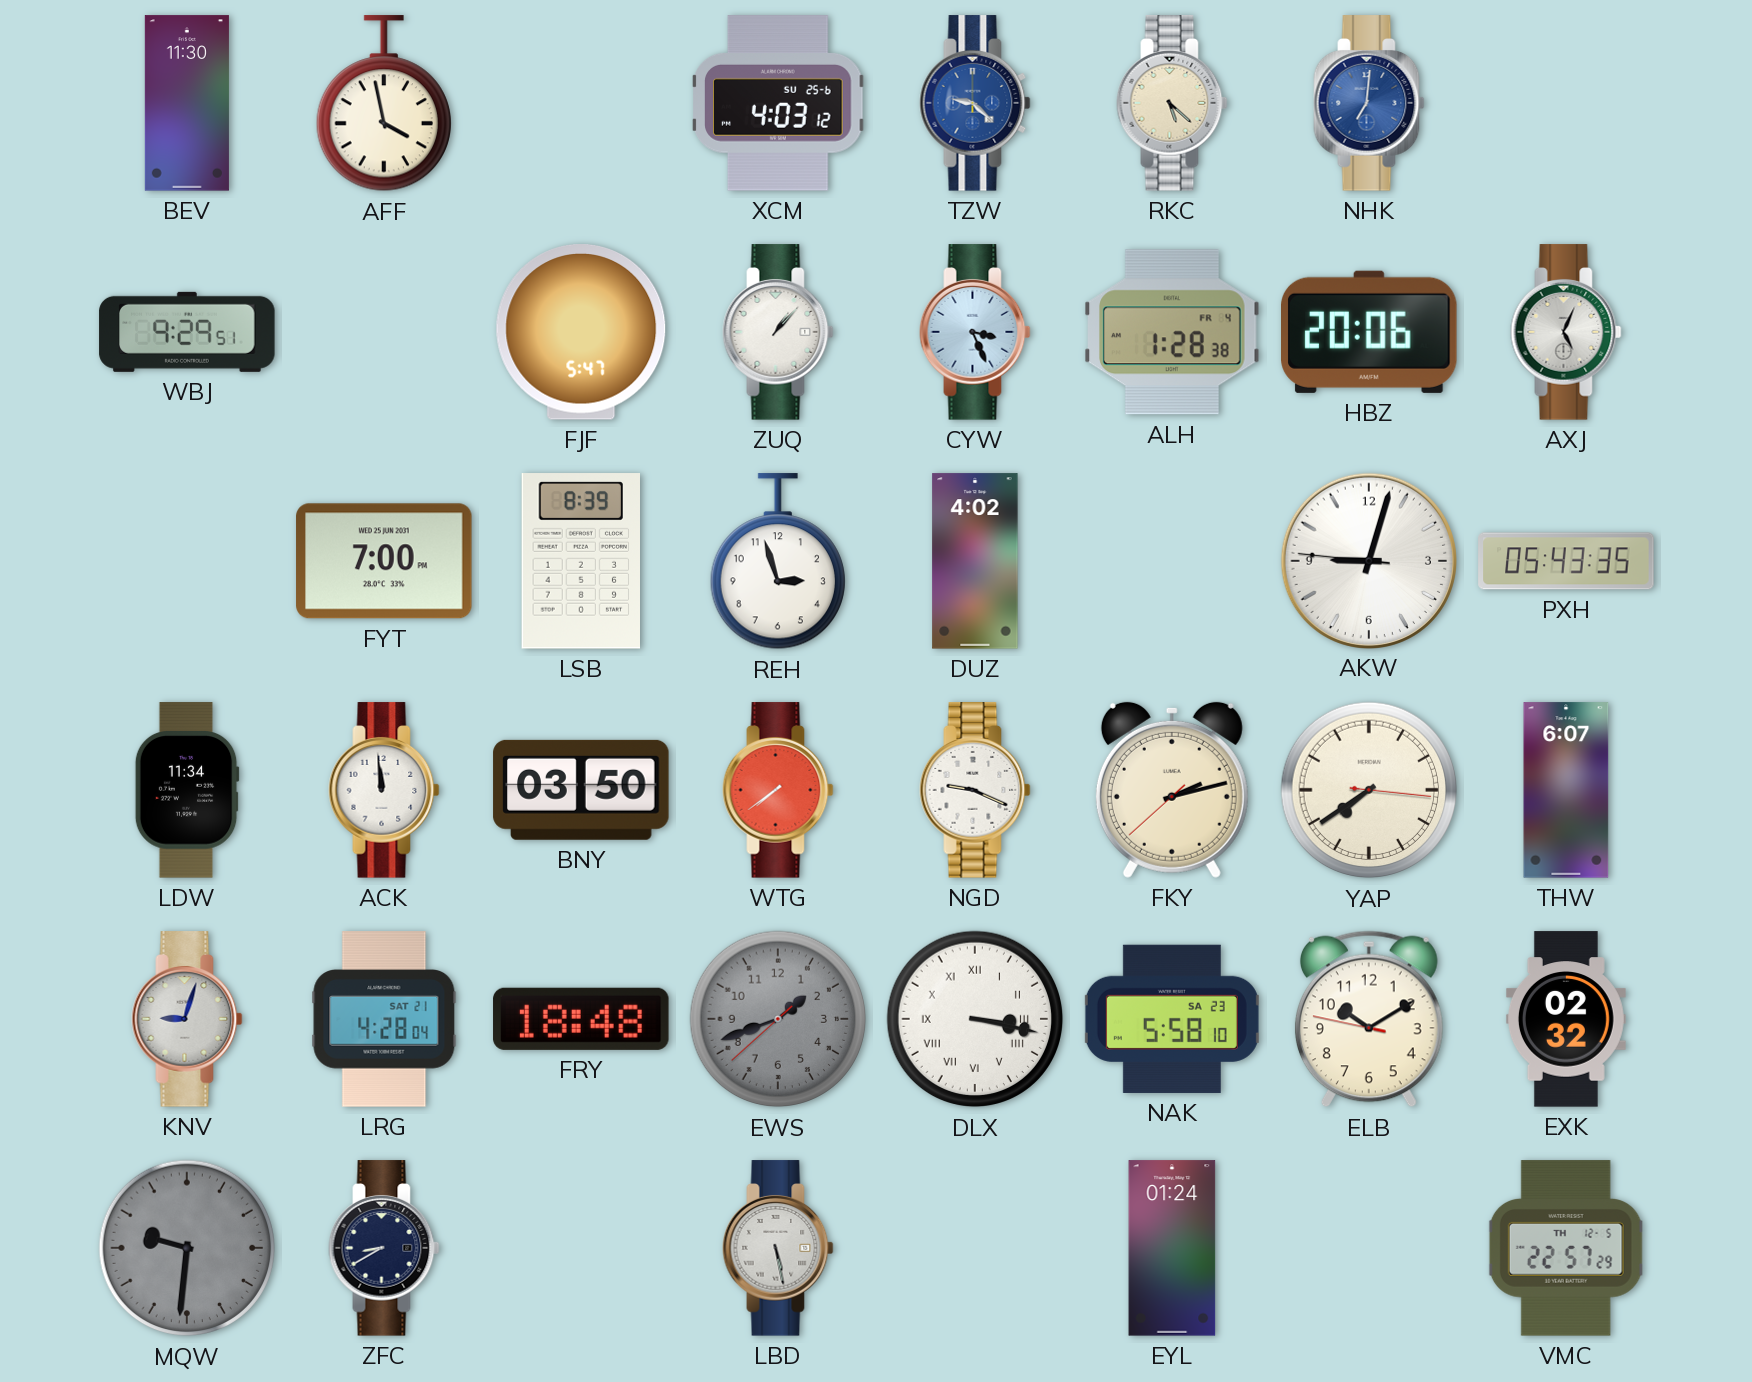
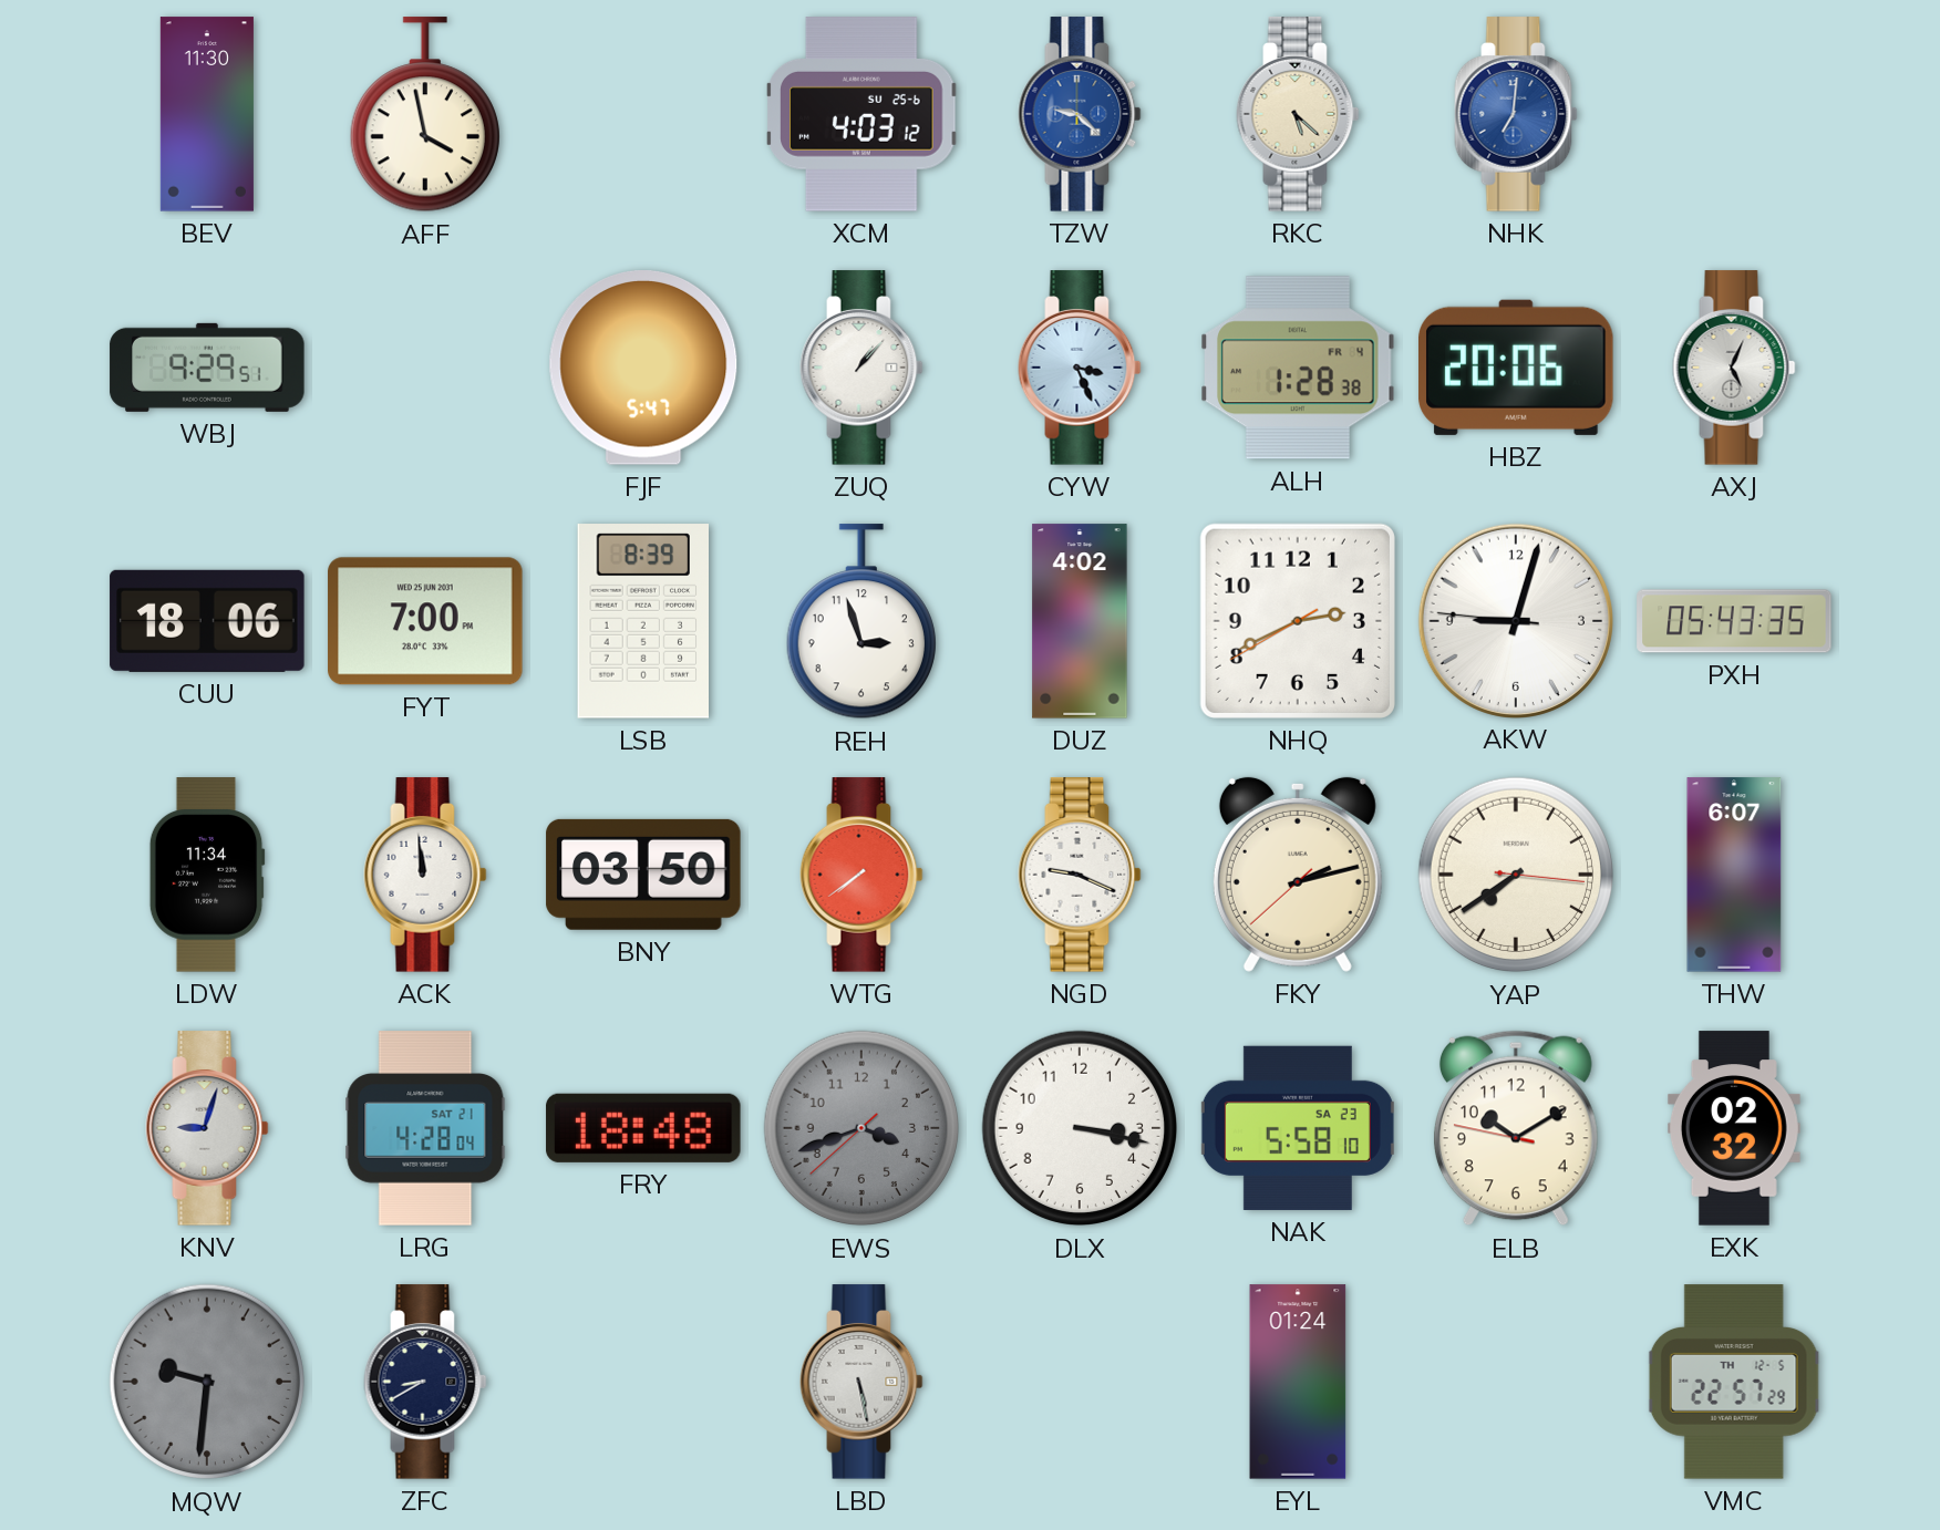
CUU: none -> 18:06
NHQ: none -> 2:40
EWS: 1:41 -> 3:41
DLX numerals: Roman -> Arabic
